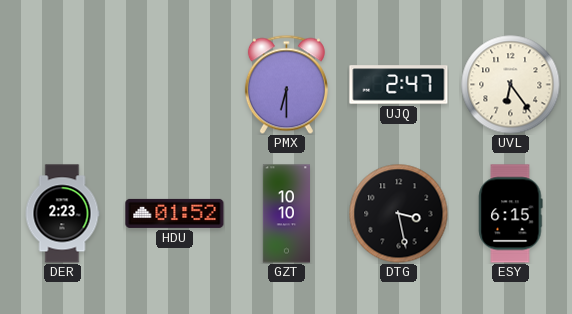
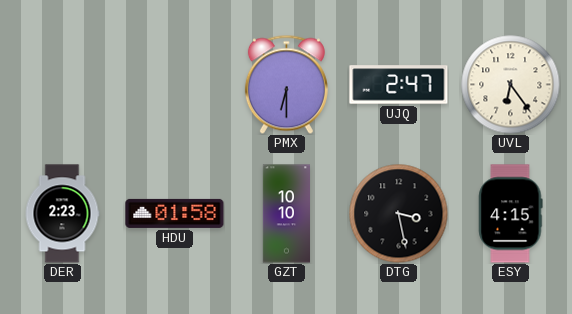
HDU: 01:52 -> 01:58
ESY: 6:15 -> 4:15
